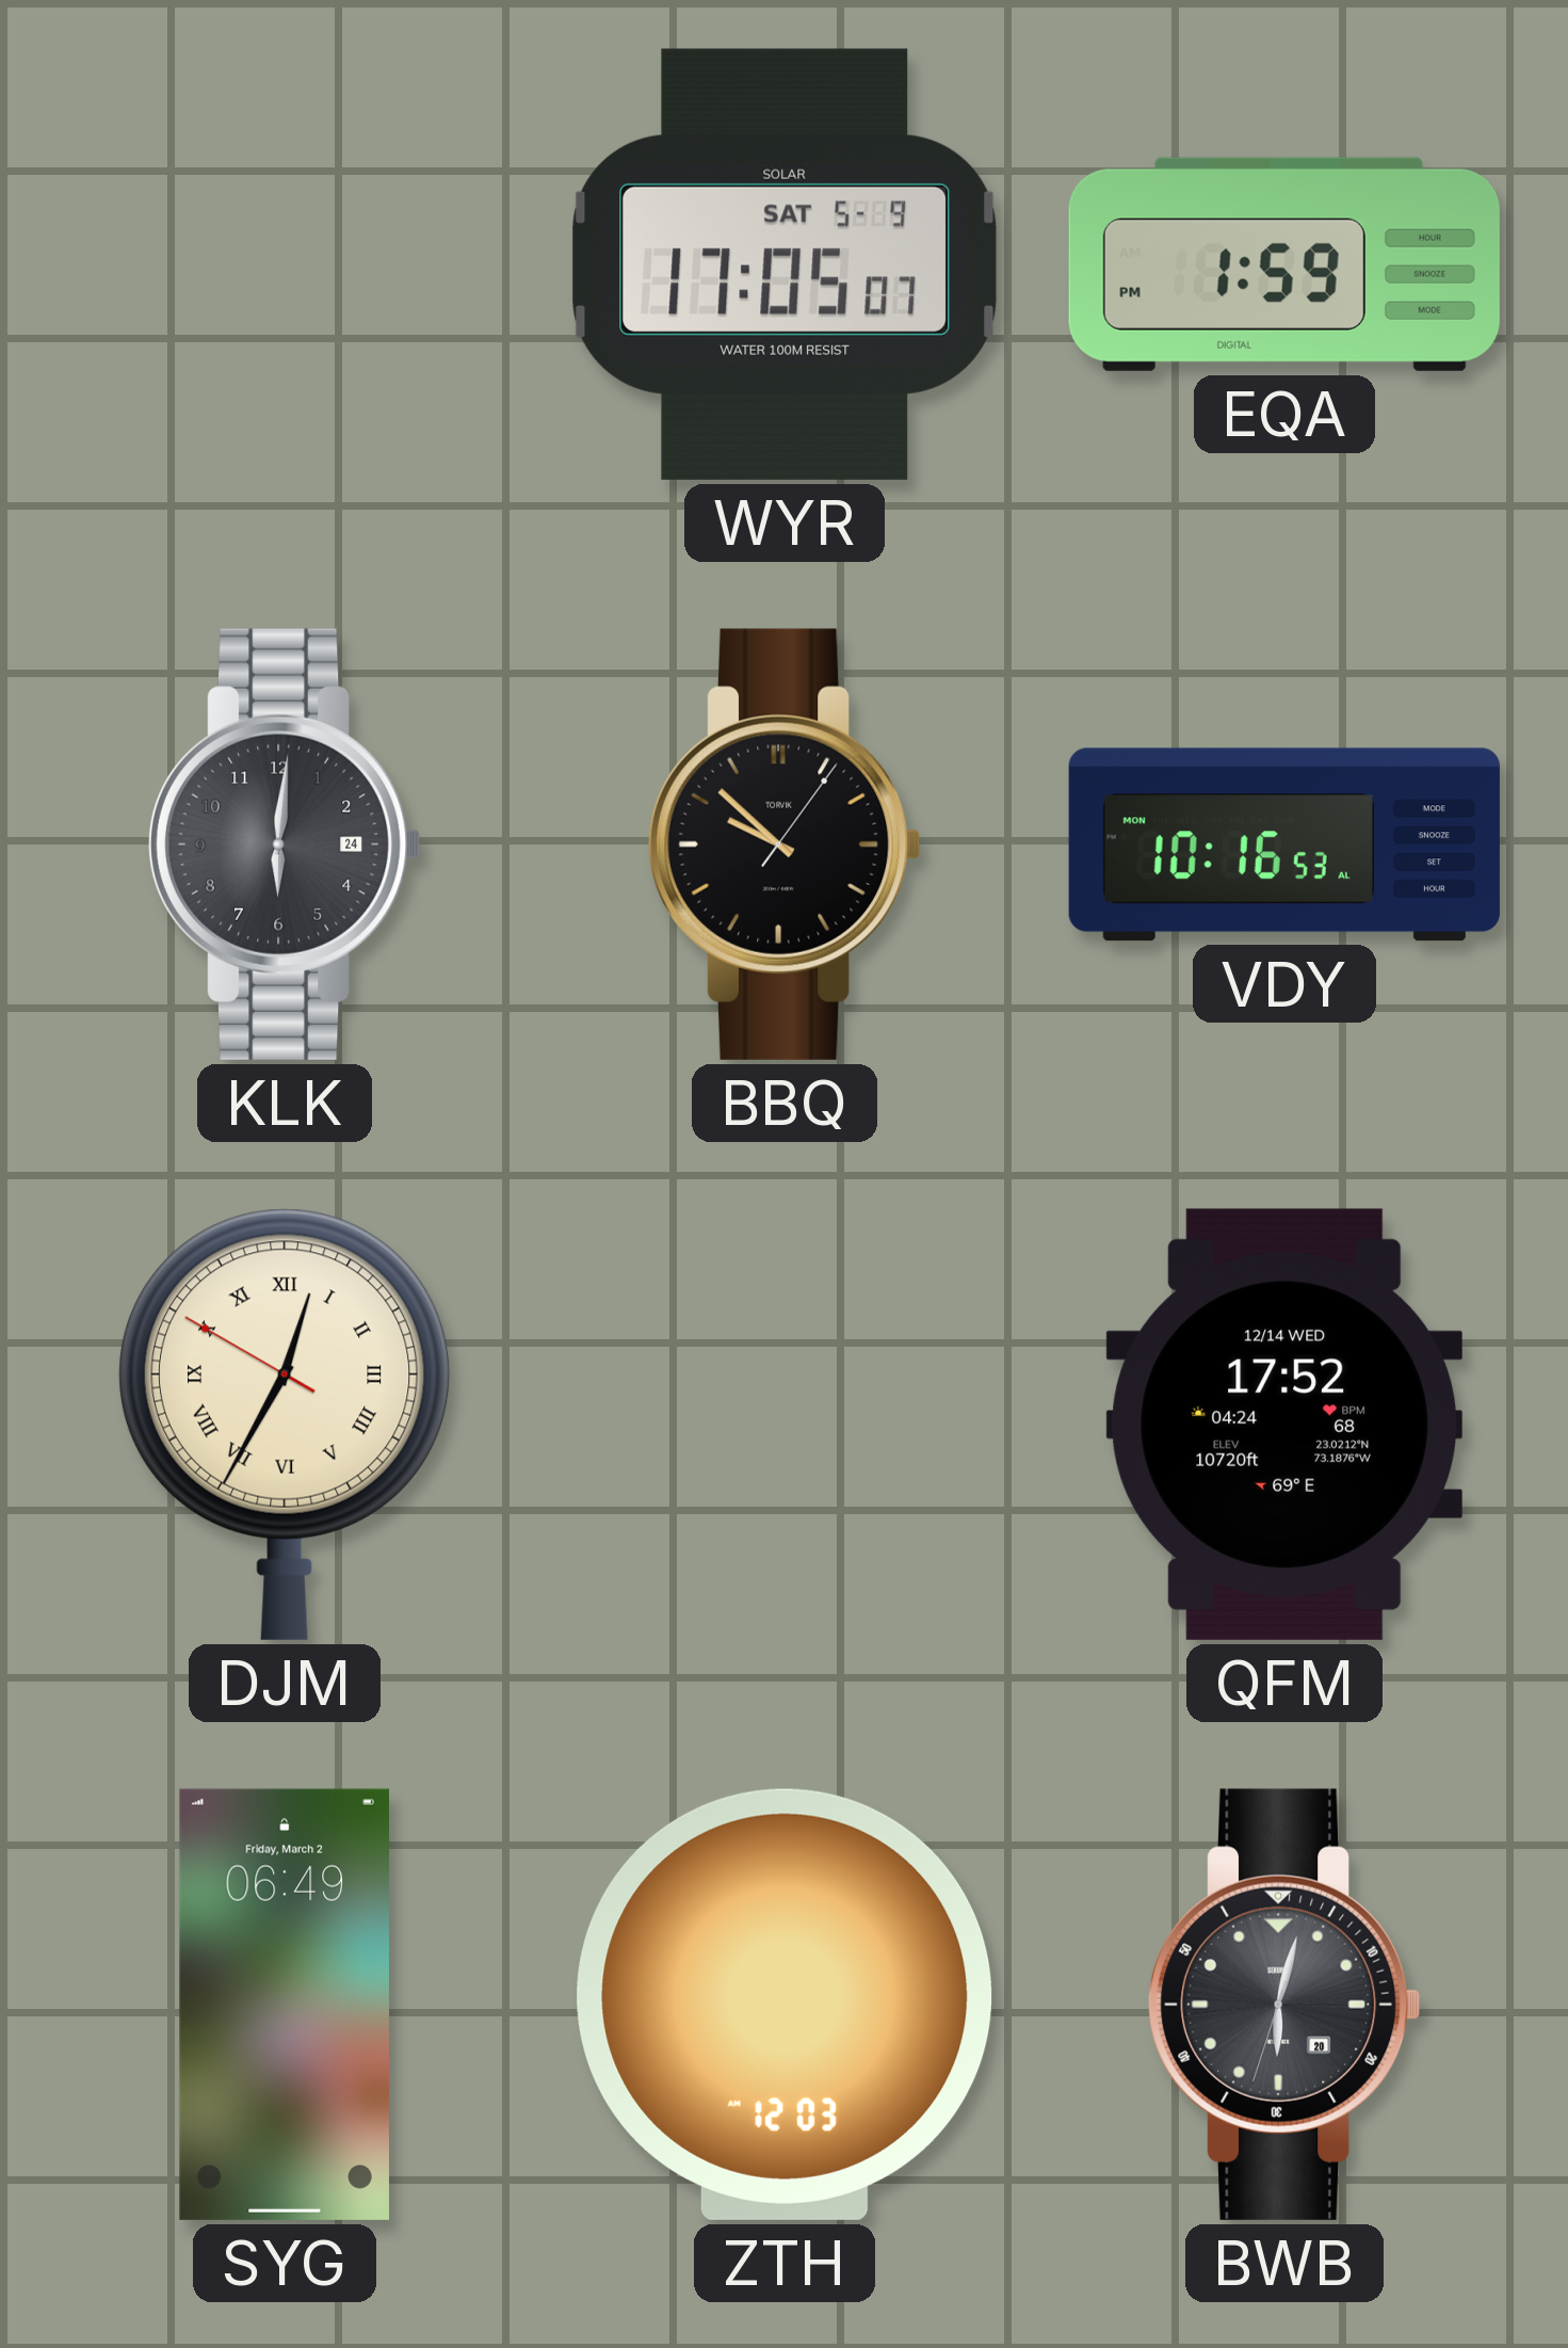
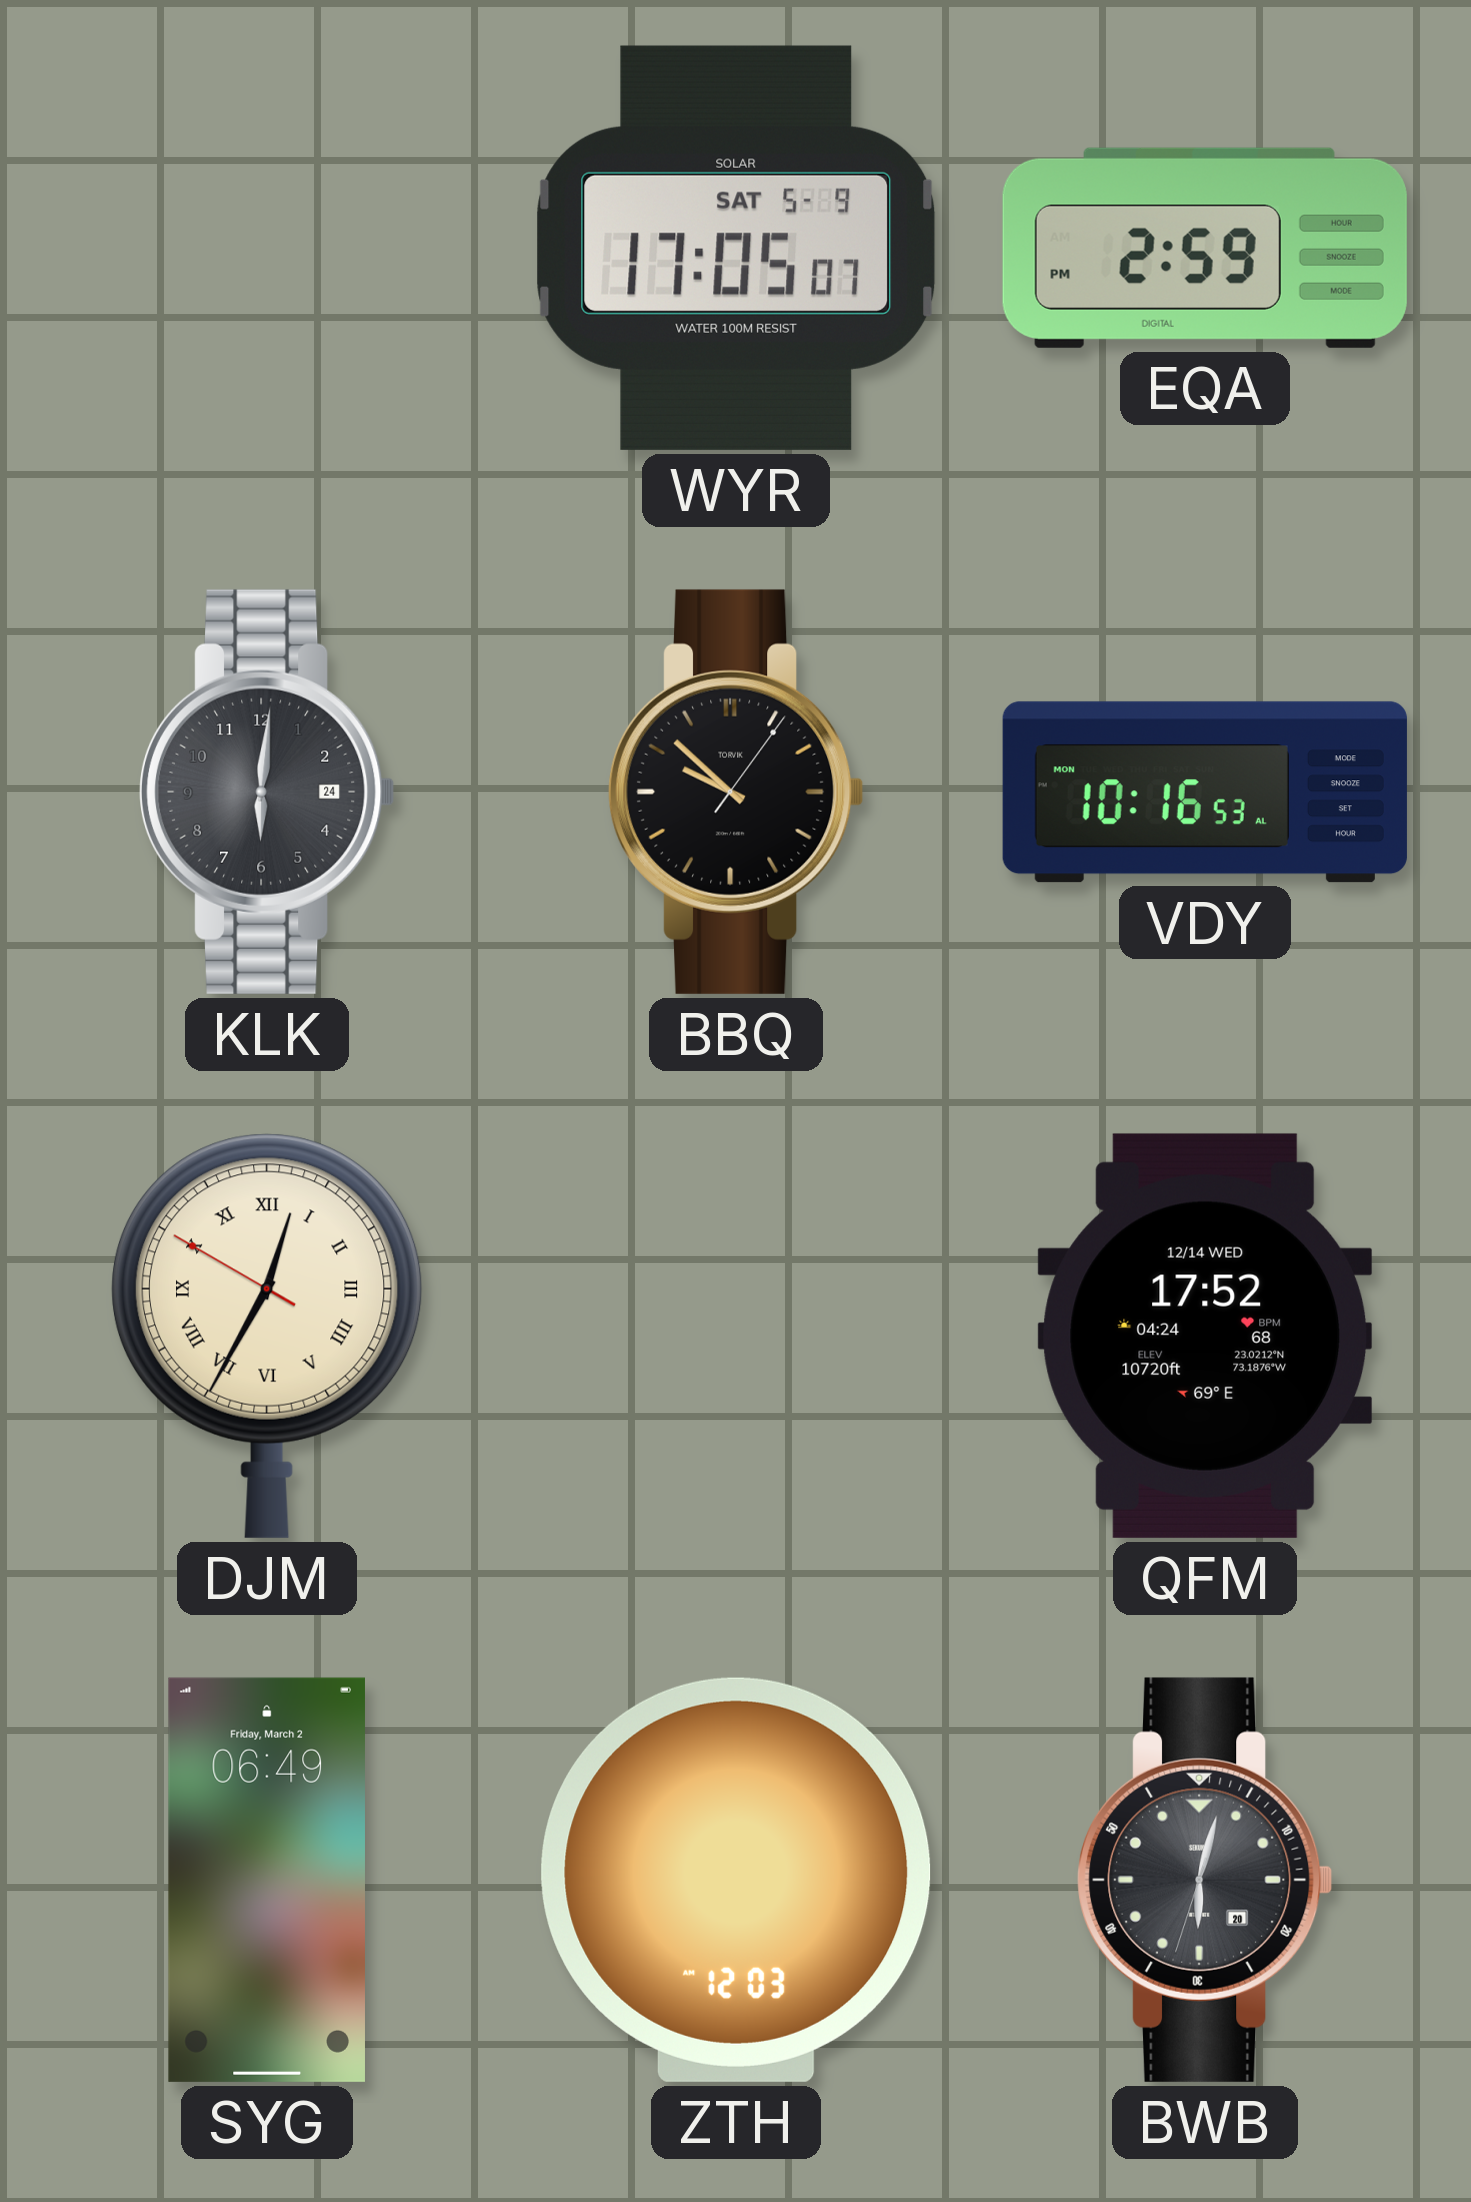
EQA: 1:59 -> 2:59
